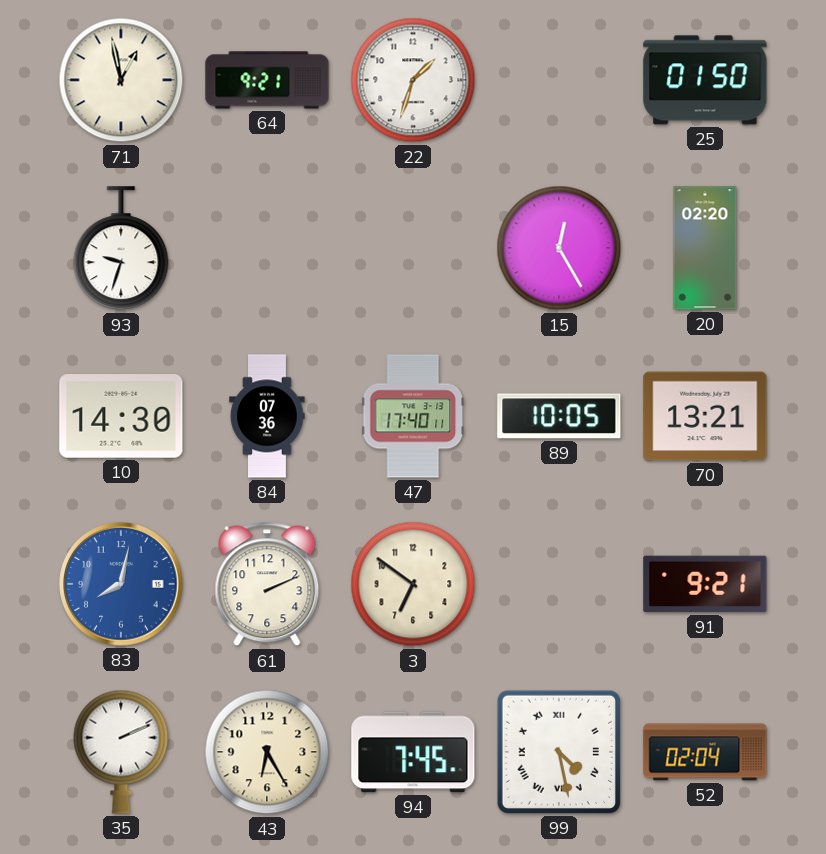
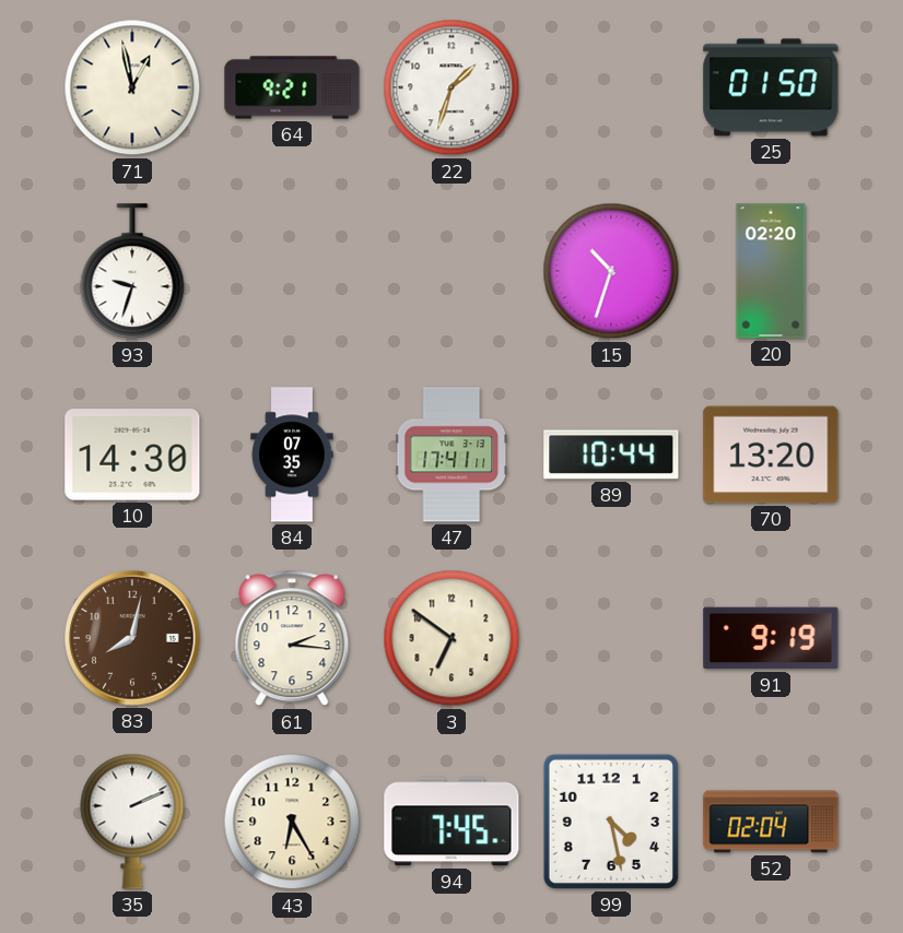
15: 12:25 -> 10:33
84: 07:36 -> 07:35
47: 17:40 -> 17:41
89: 10:05 -> 10:44
70: 13:21 -> 13:20
83 dial: blue -> brown
61: 2:11 -> 2:16
91: 9:21 -> 9:19
99 numerals: Roman -> Arabic
